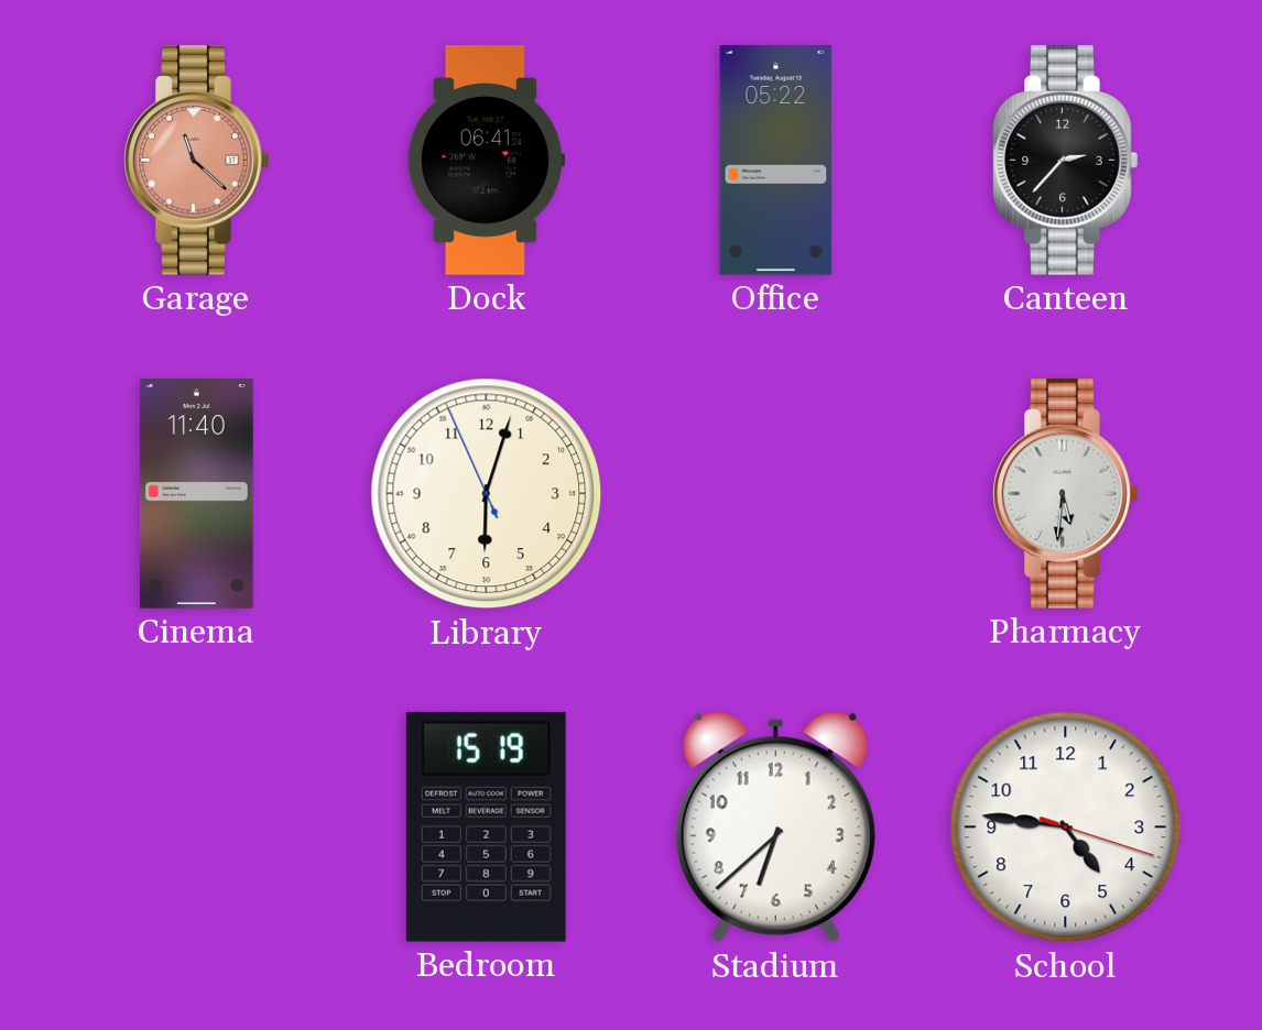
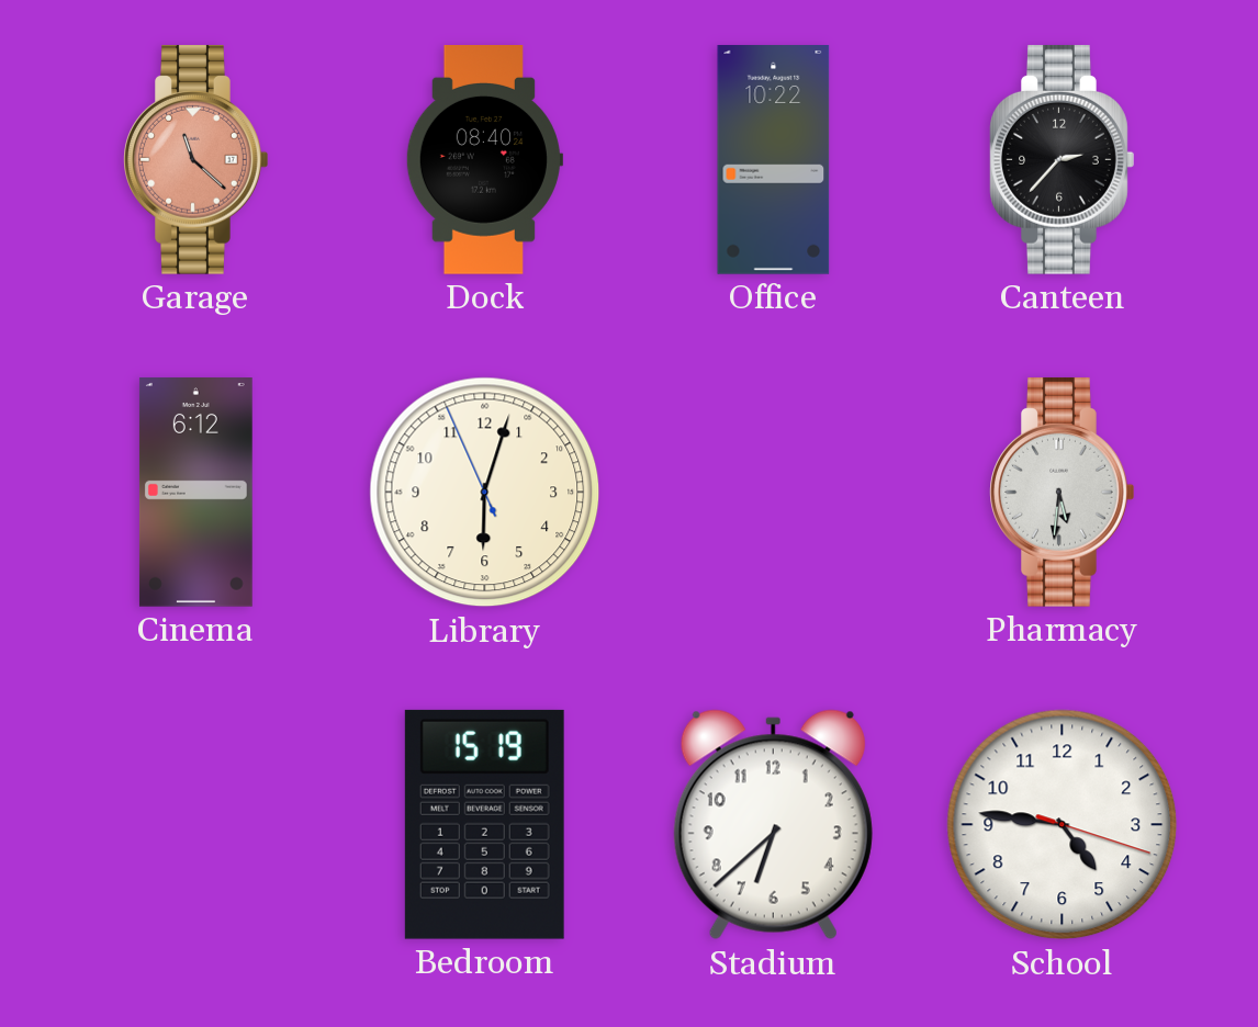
Dock: 06:41 -> 08:40
Office: 05:22 -> 10:22
Cinema: 11:40 -> 6:12
